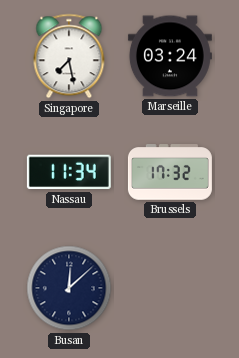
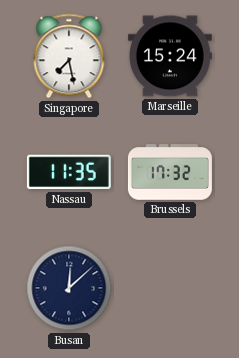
Marseille: 03:24 -> 15:24
Nassau: 11:34 -> 11:35
